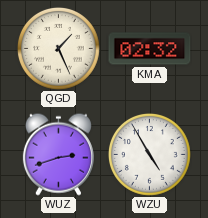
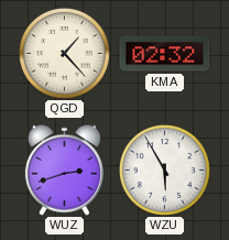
QGD: 1:26 -> 1:23
WZU: 4:55 -> 5:55
